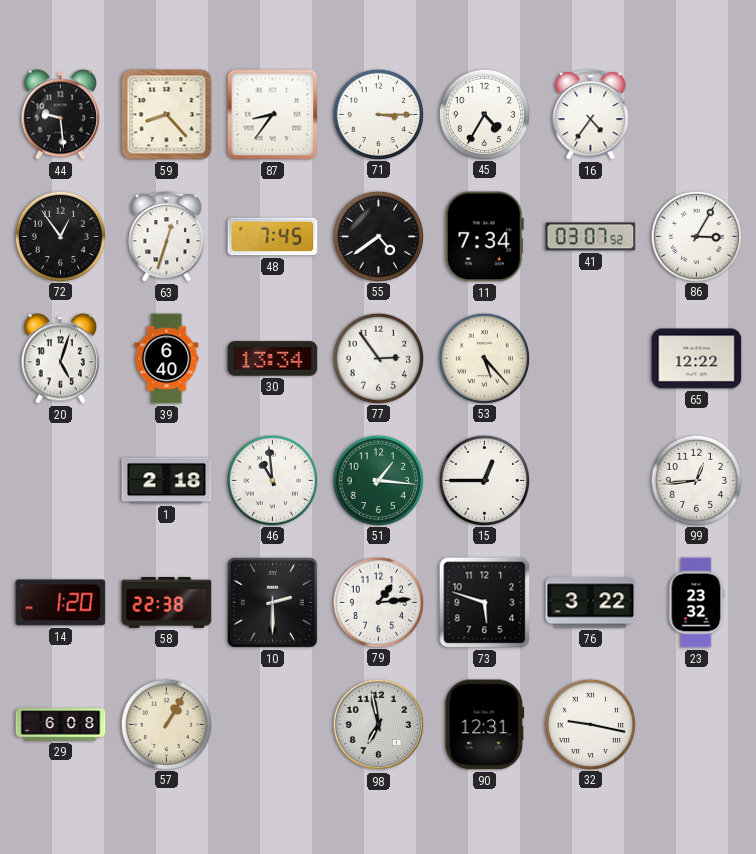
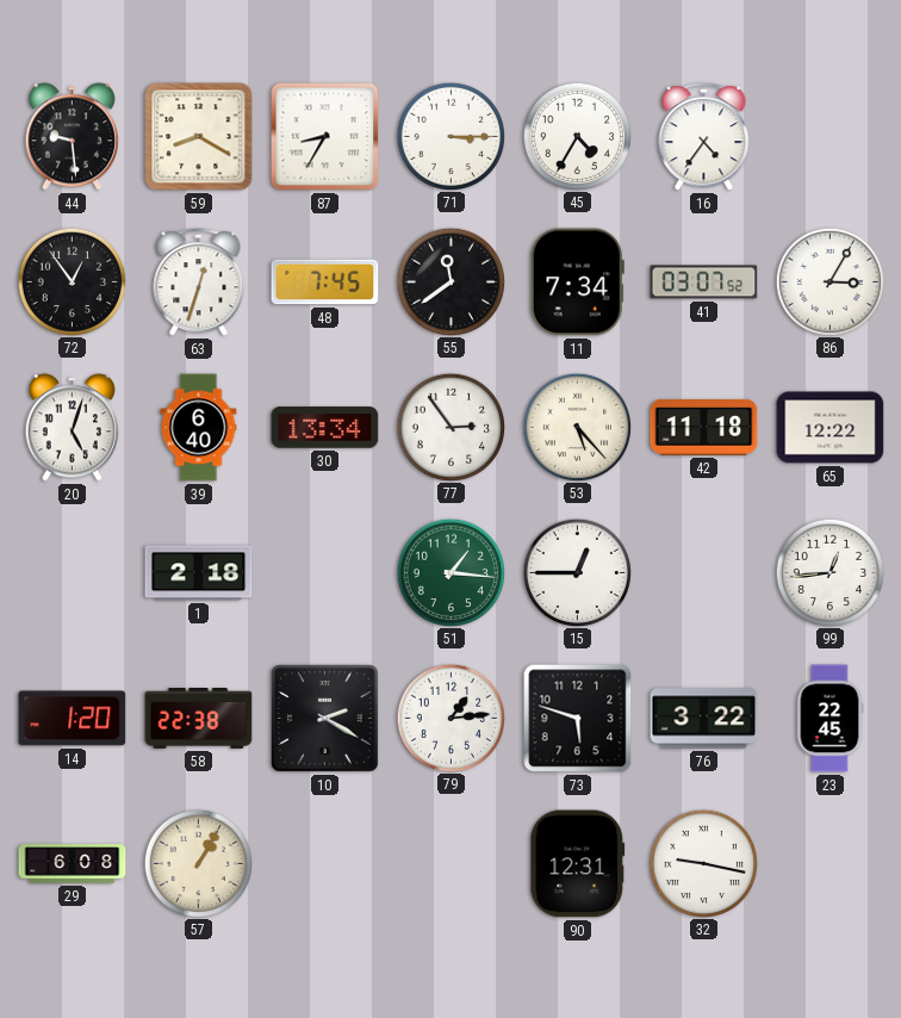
59: 8:23 -> 8:20
87: 8:36 -> 8:35
55: 4:39 -> 11:39
42: none -> 11:18
46: 10:59 -> none
10: 2:30 -> 2:20
23: 23:32 -> 22:45
98: 6:58 -> none
